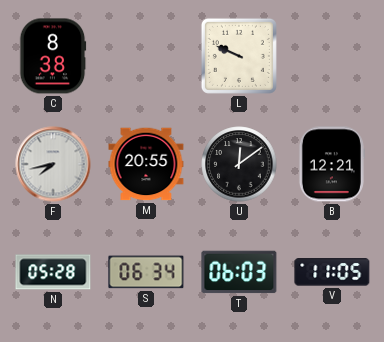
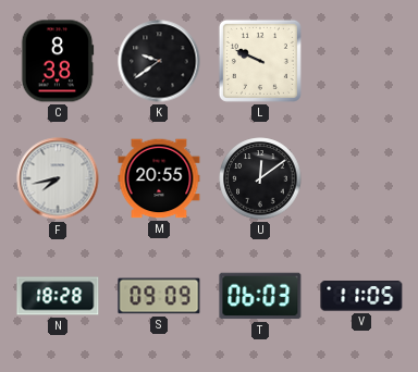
K: none -> 9:39
B: 12:21 -> none
N: 05:28 -> 18:28
S: 06:34 -> 09:09
